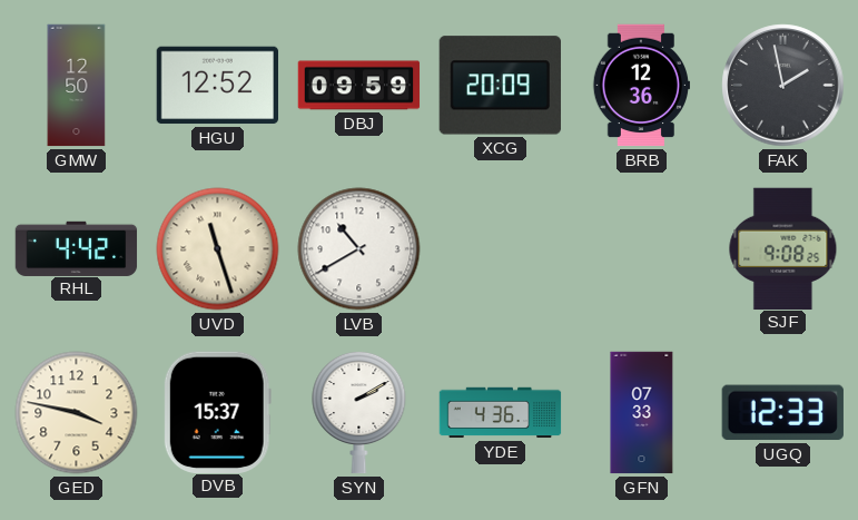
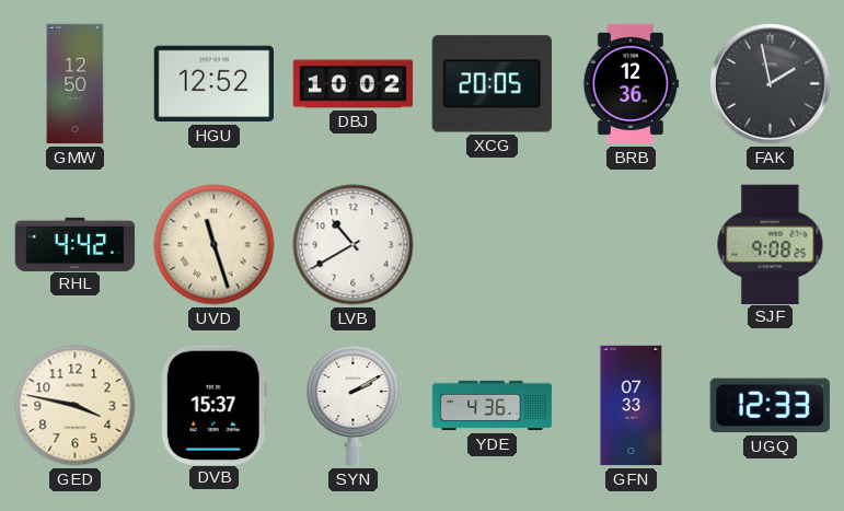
DBJ: 09:59 -> 10:02
XCG: 20:09 -> 20:05
